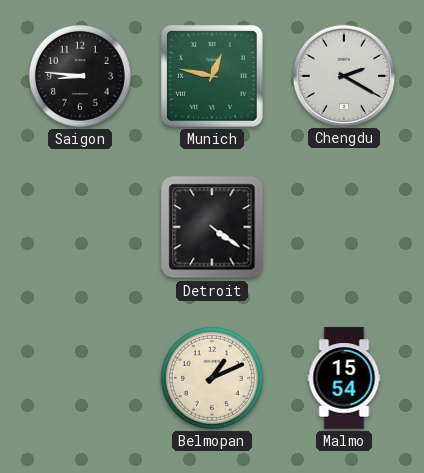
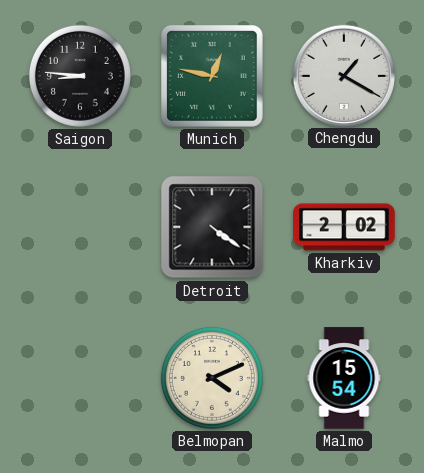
Chengdu: 2:20 -> 1:20
Kharkiv: none -> 2:02
Belmopan: 1:11 -> 4:11
